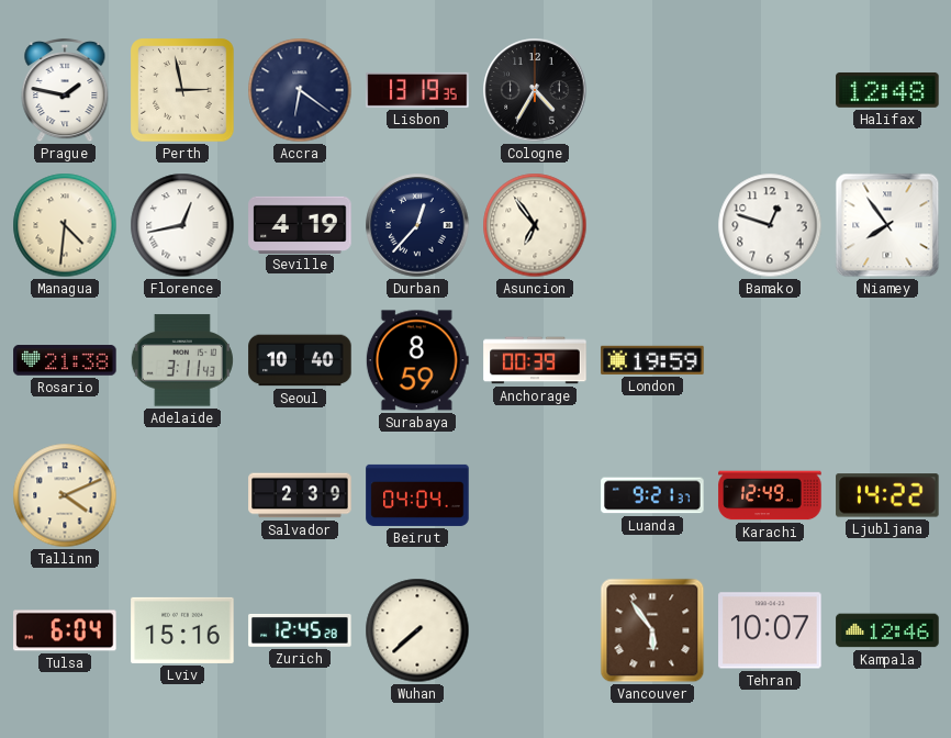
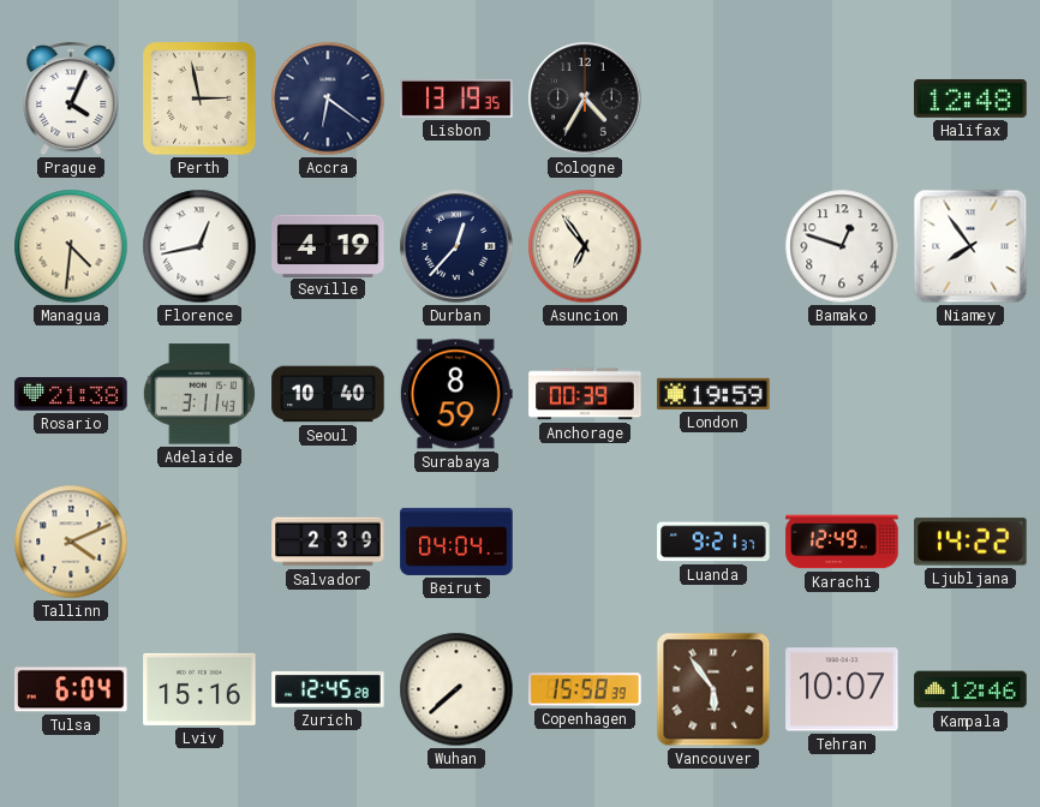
Prague: 1:47 -> 4:04
Copenhagen: none -> 15:58
